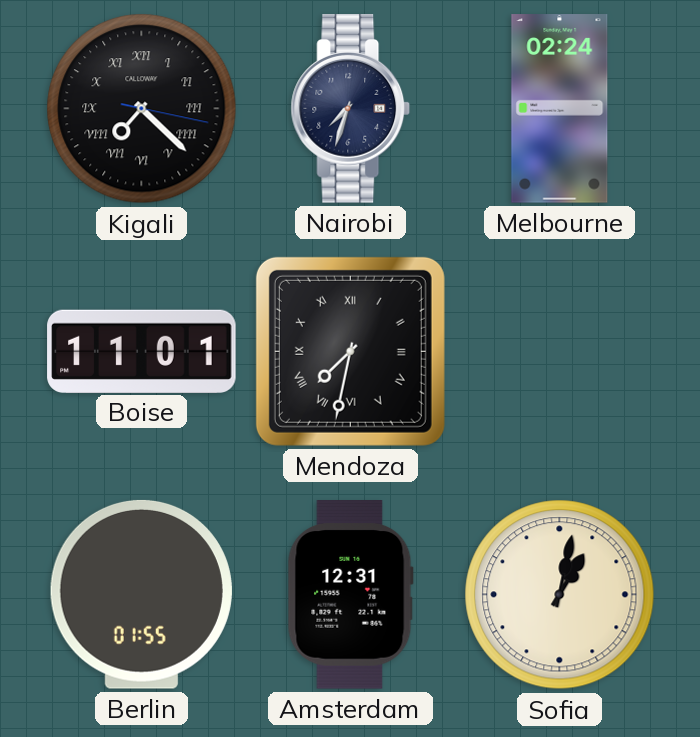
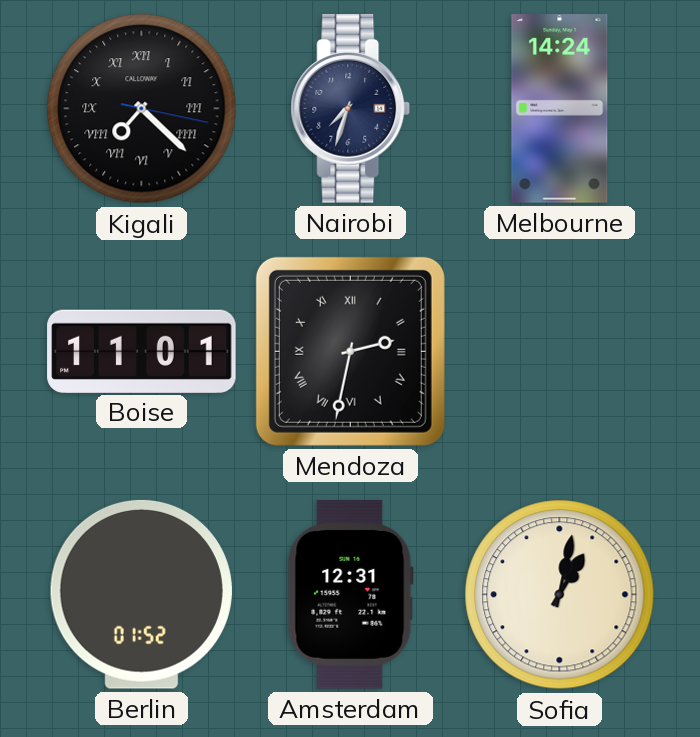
Melbourne: 02:24 -> 14:24
Mendoza: 7:32 -> 2:32
Berlin: 01:55 -> 01:52
